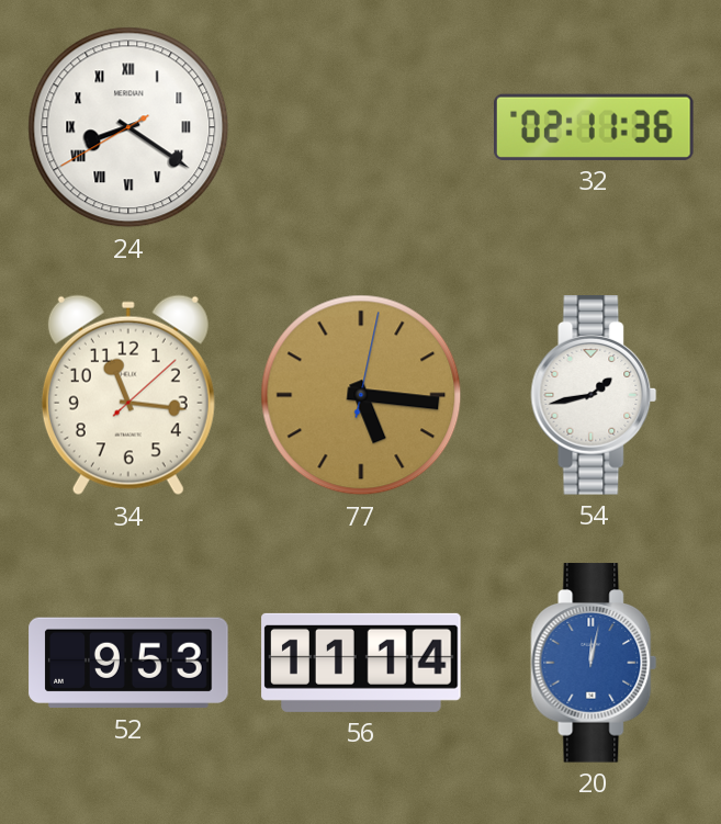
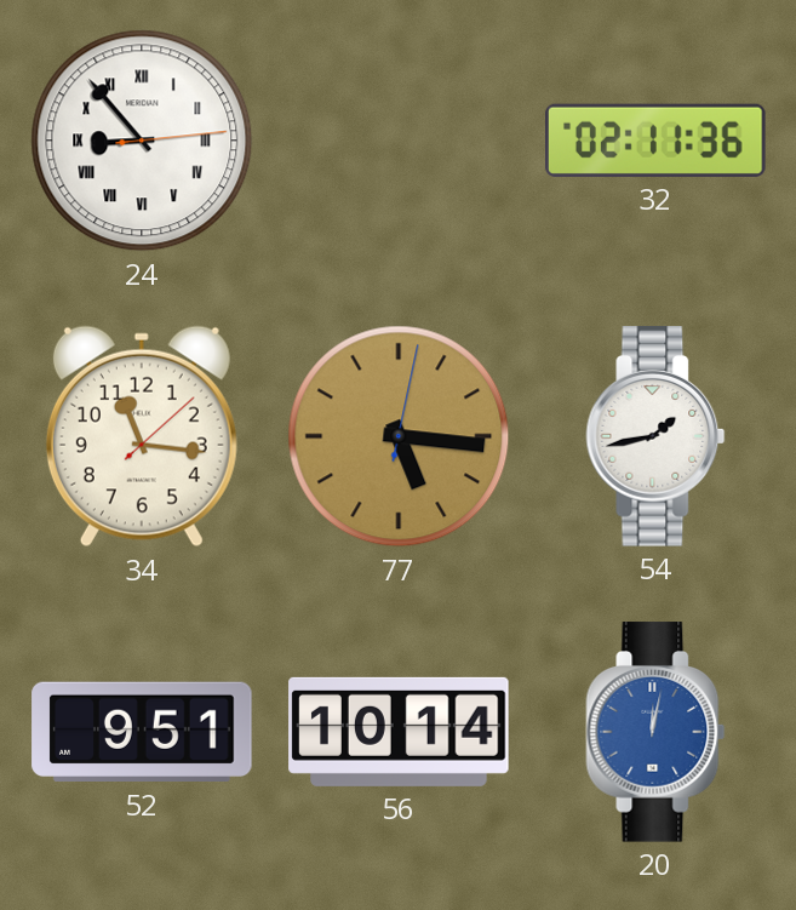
24: 8:20 -> 8:53
52: 9:53 -> 9:51
56: 11:14 -> 10:14
